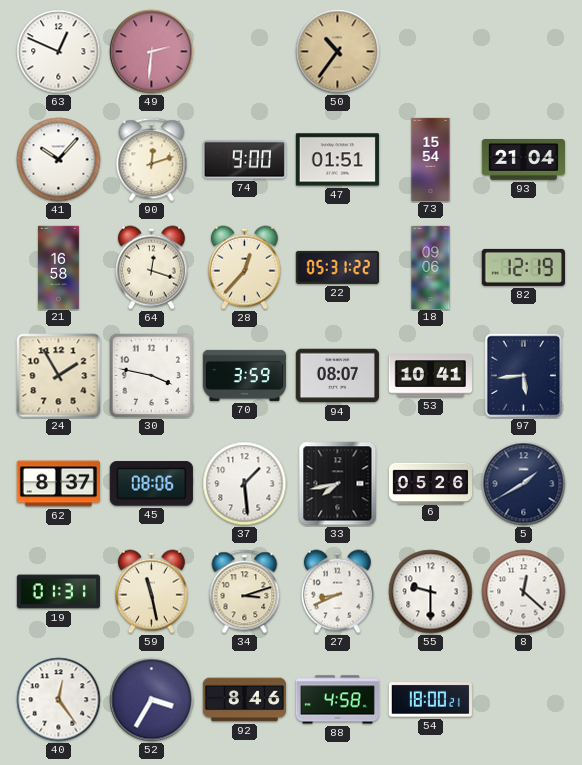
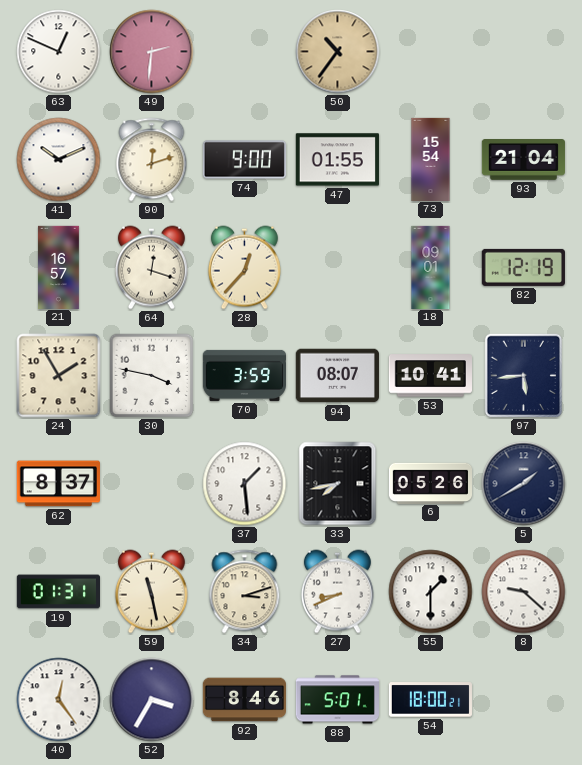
41: 10:07 -> 10:11
47: 01:51 -> 01:55
21: 16:58 -> 16:57
22: 05:31 -> none
18: 09:06 -> 09:01
45: 08:06 -> none
55: 9:30 -> 1:30
8: 12:22 -> 9:22
88: 4:58 -> 5:01
